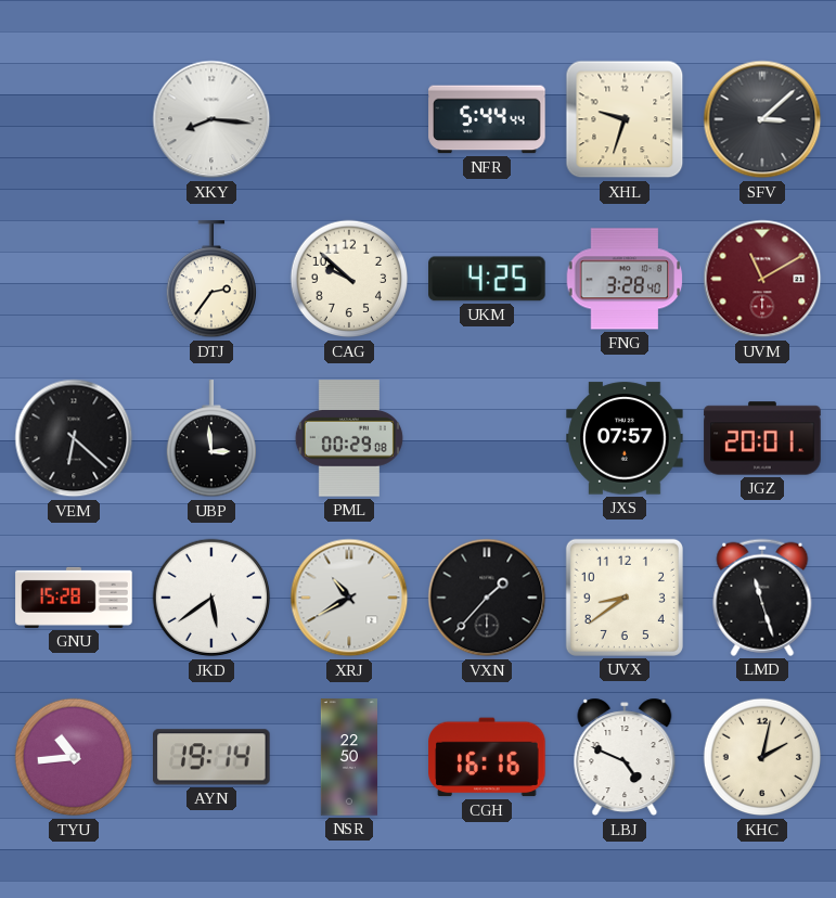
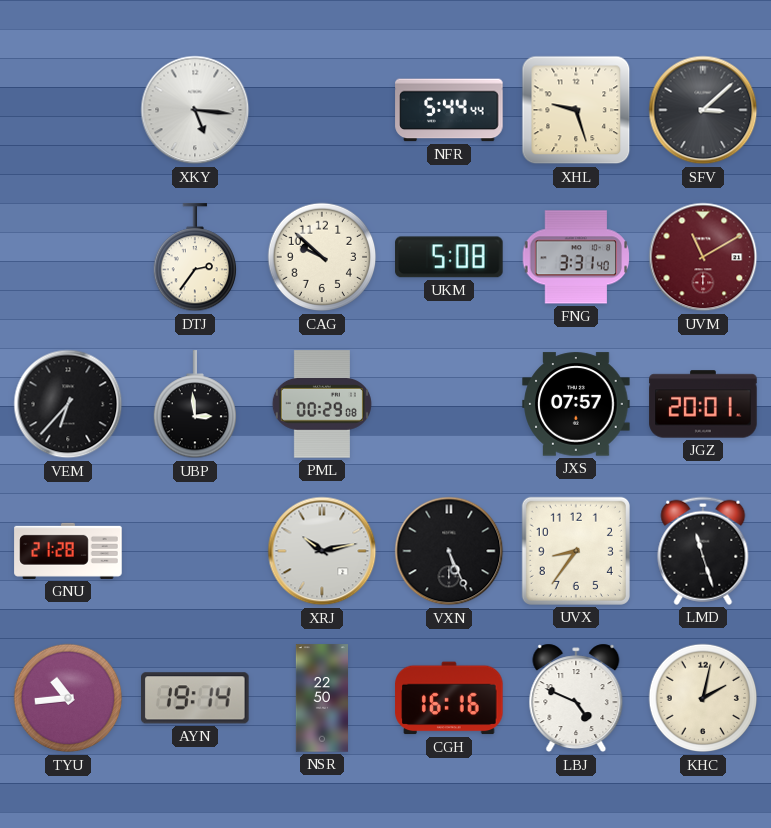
XKY: 8:16 -> 5:16
XHL: 9:33 -> 9:27
UKM: 4:25 -> 5:08
FNG: 3:28 -> 3:31
VEM: 6:22 -> 6:37
GNU: 15:28 -> 21:28
JKD: 5:39 -> none
XRJ: 10:40 -> 10:13
VXN: 1:37 -> 5:26
UVX: 8:39 -> 8:36
